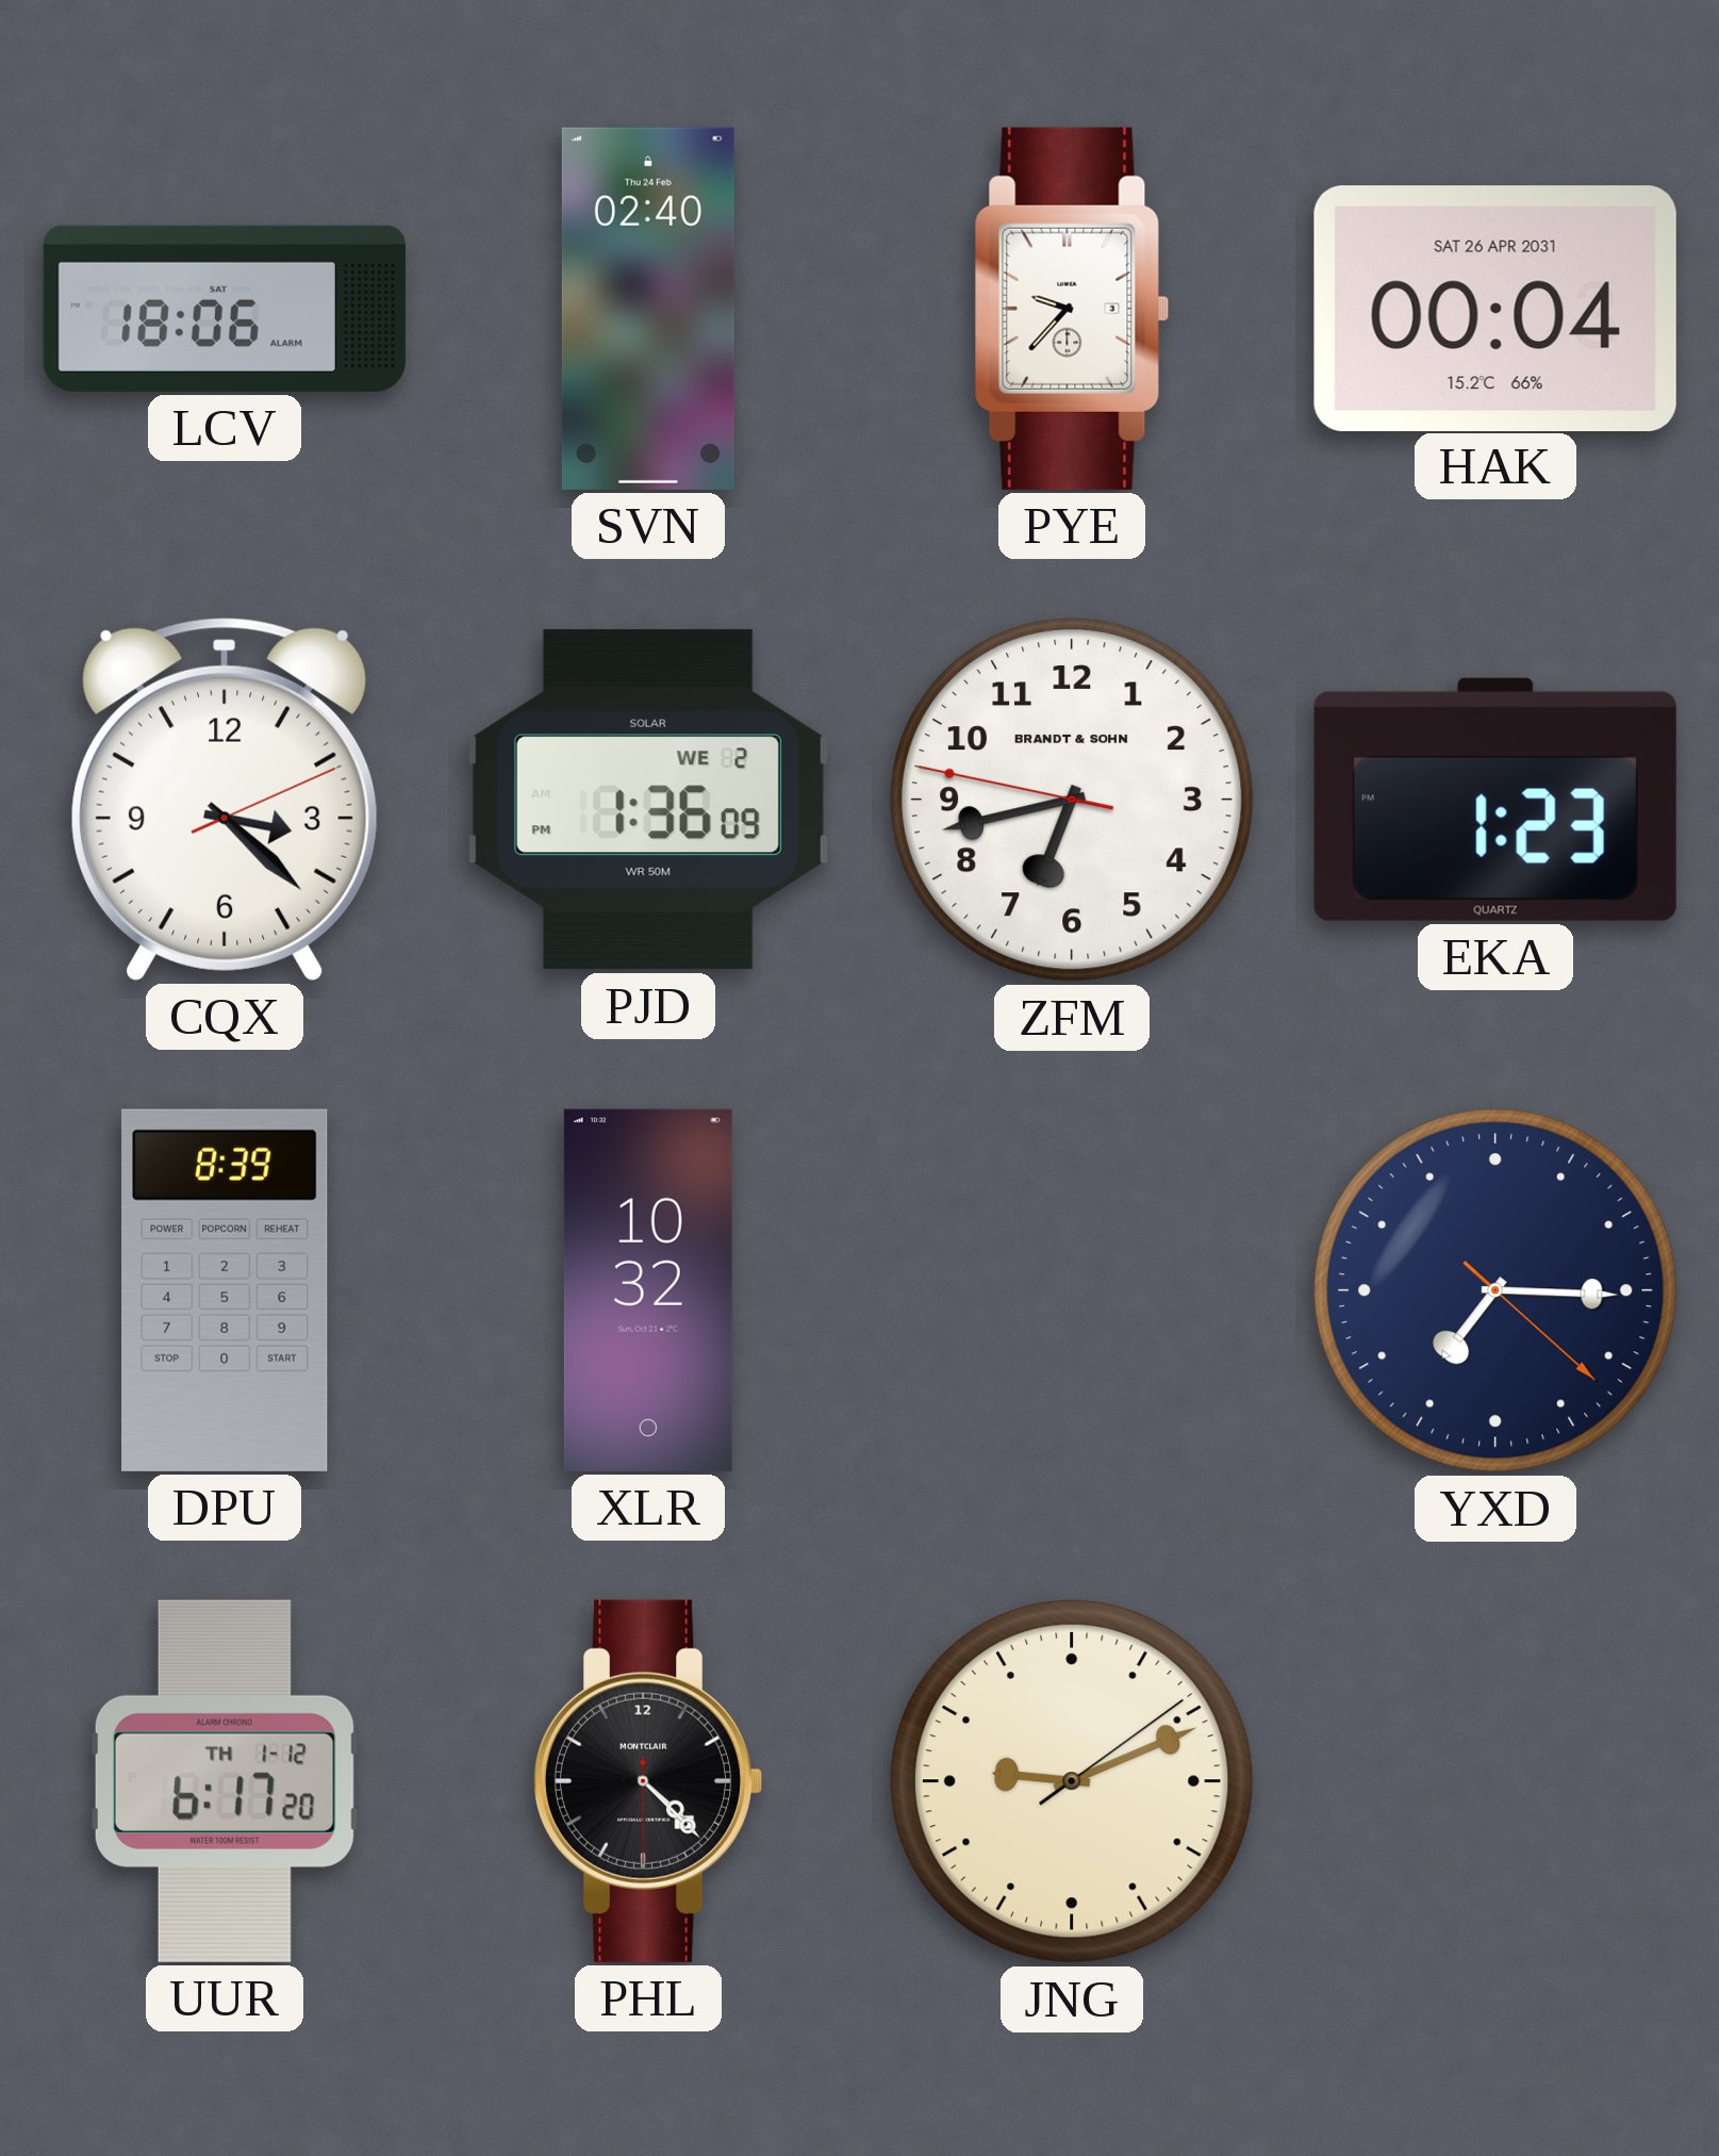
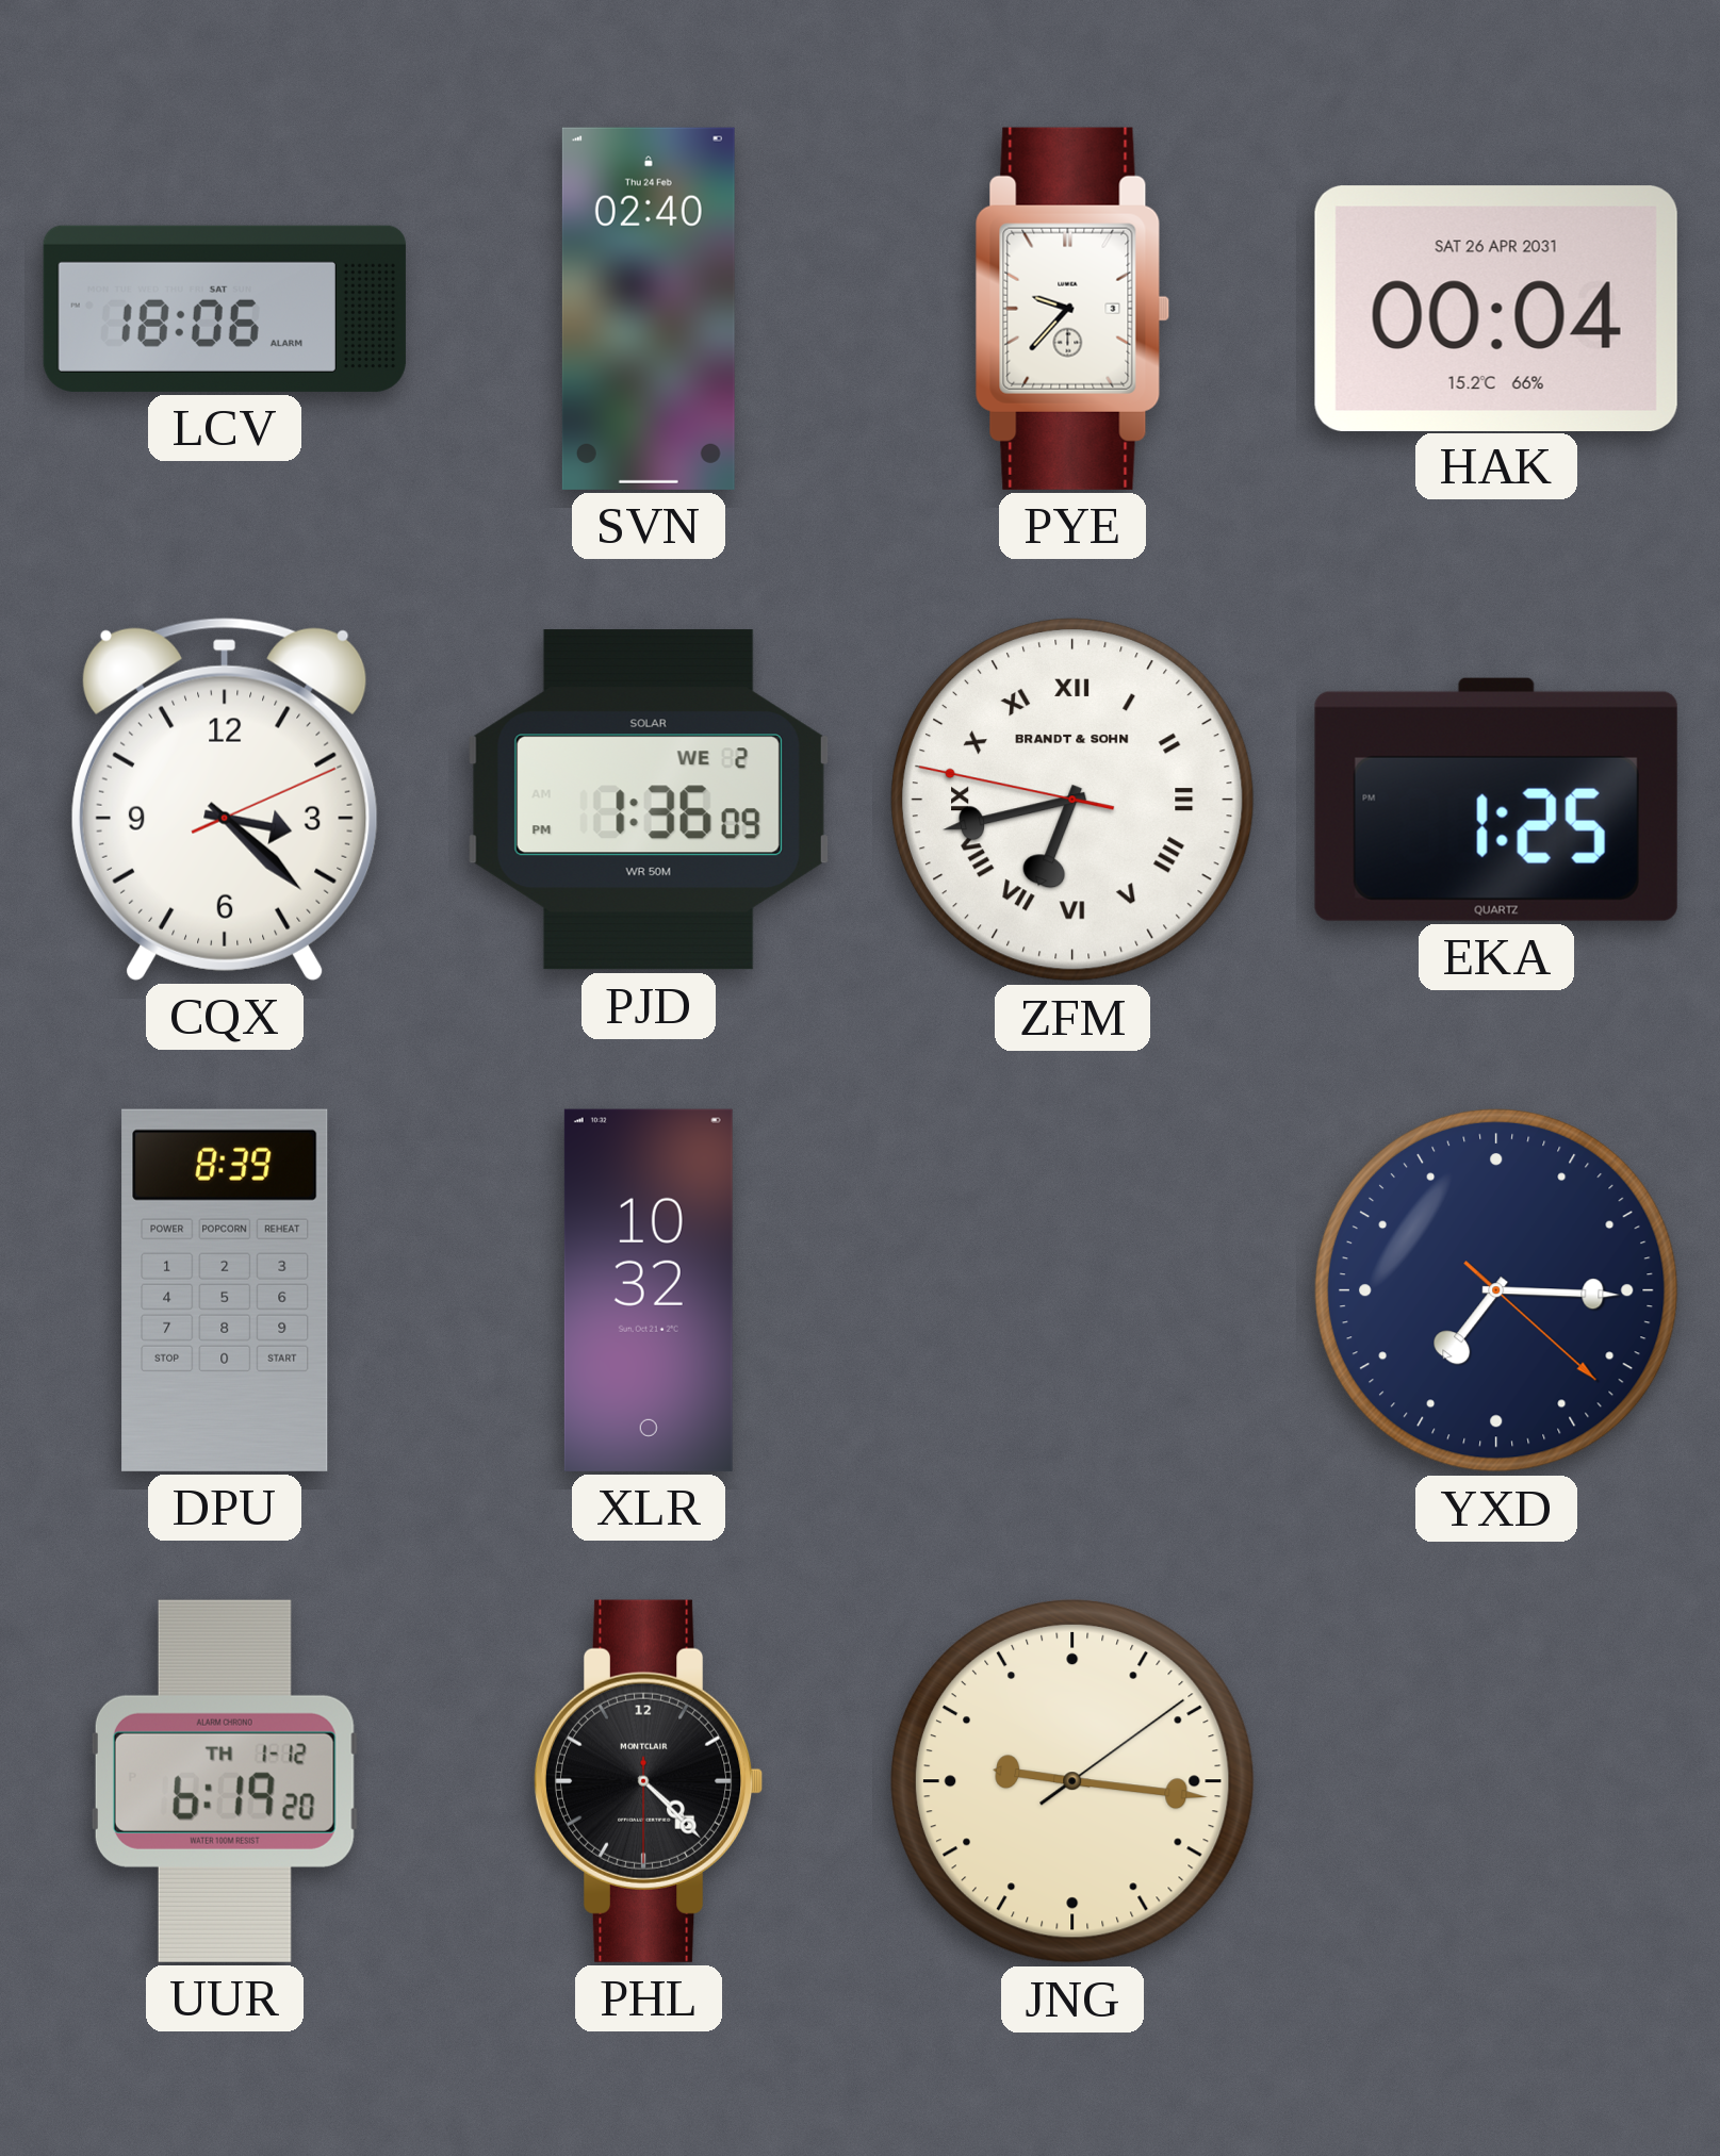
ZFM numerals: Arabic -> Roman
EKA: 1:23 -> 1:25
UUR: 6:17 -> 6:19
JNG: 9:11 -> 9:16
